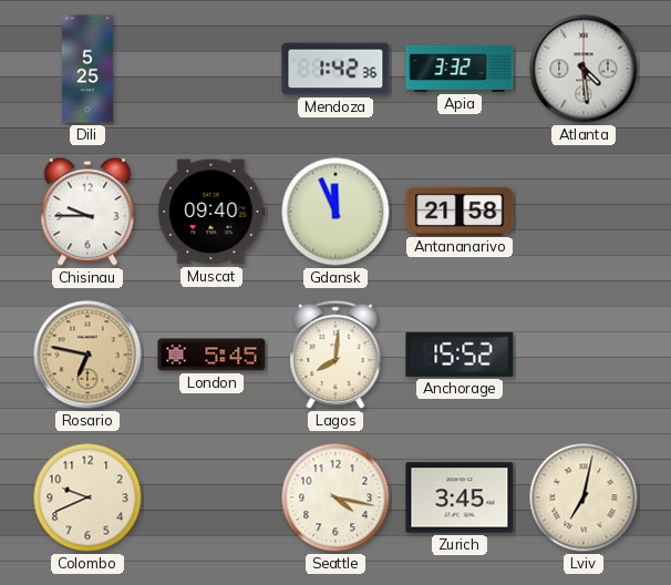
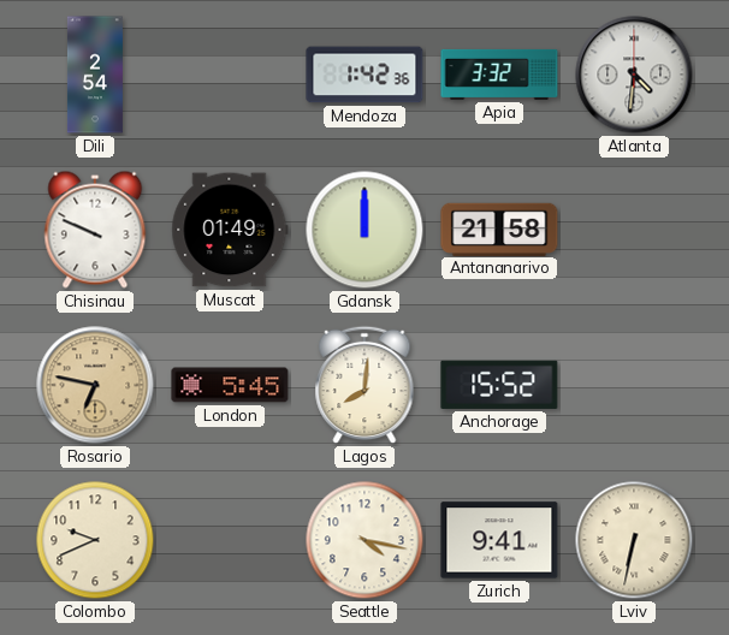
Dili: 5:25 -> 2:54
Atlanta: 4:29 -> 4:31
Chisinau: 9:45 -> 9:49
Muscat: 09:40 -> 01:49
Gdansk: 11:56 -> 12:00
Zurich: 3:45 -> 9:41
Lviv: 7:02 -> 6:32
